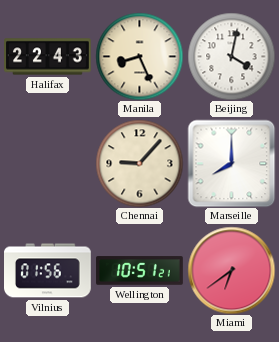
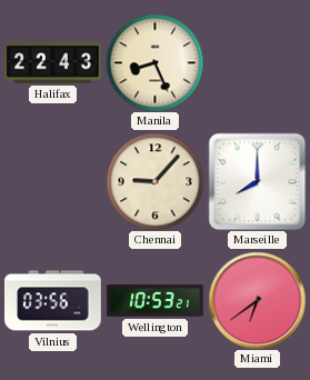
Beijing: 4:02 -> none
Vilnius: 01:56 -> 03:56
Wellington: 10:51 -> 10:53
